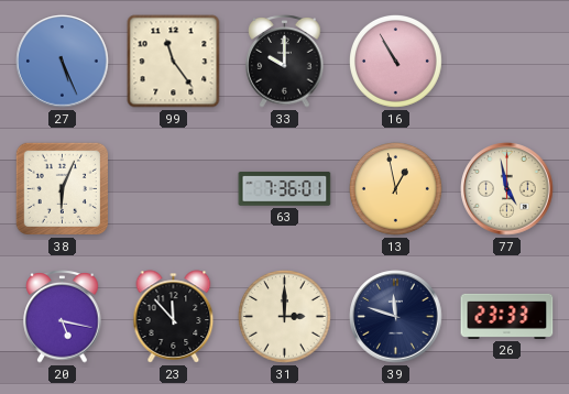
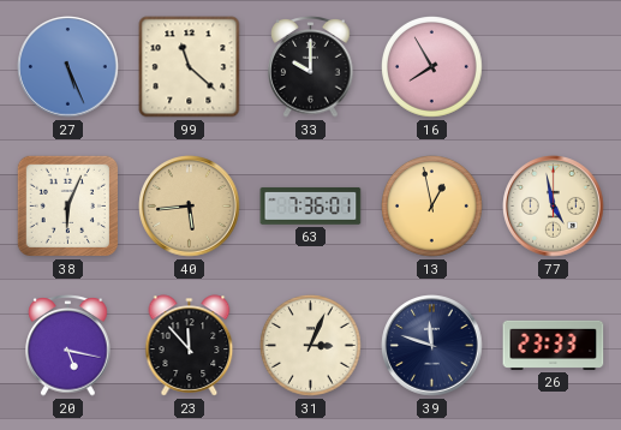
99: 11:24 -> 11:22
16: 10:55 -> 7:55
40: none -> 5:44
31: 3:00 -> 3:04
